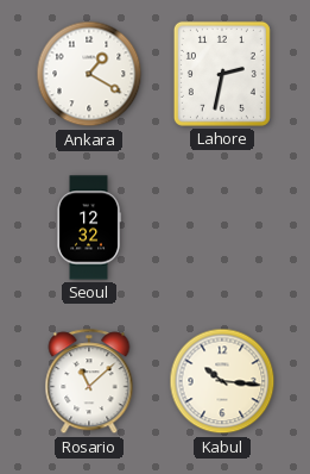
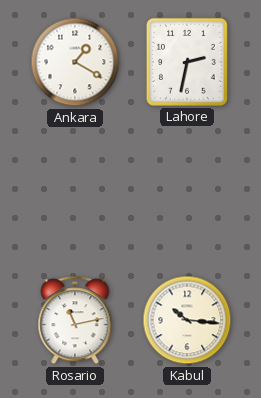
Seoul: 12:32 -> none
Rosario: 11:08 -> 11:13
